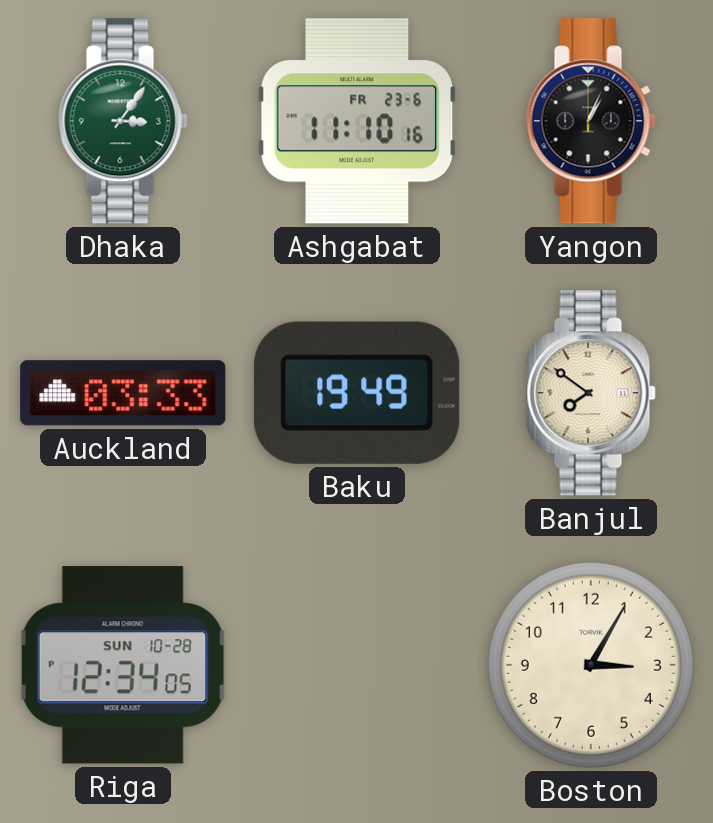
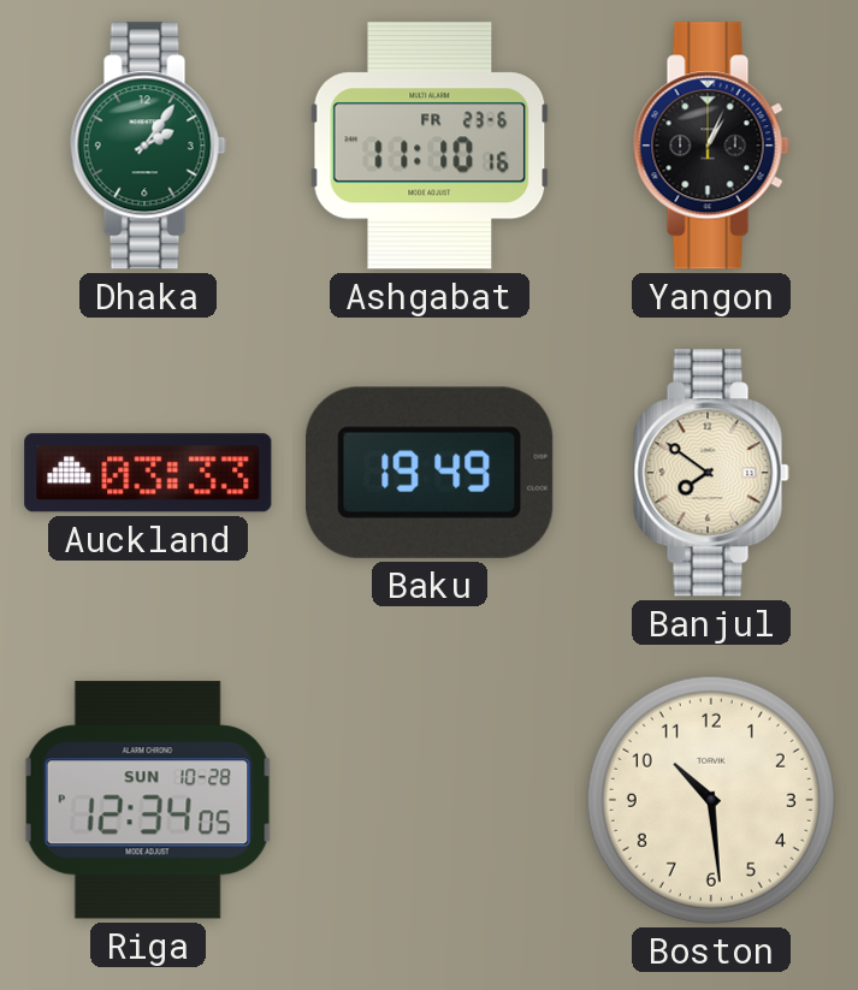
Dhaka: 3:06 -> 2:06
Boston: 3:05 -> 10:29
